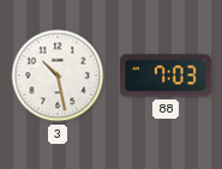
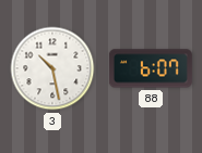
88: 7:03 -> 6:07
